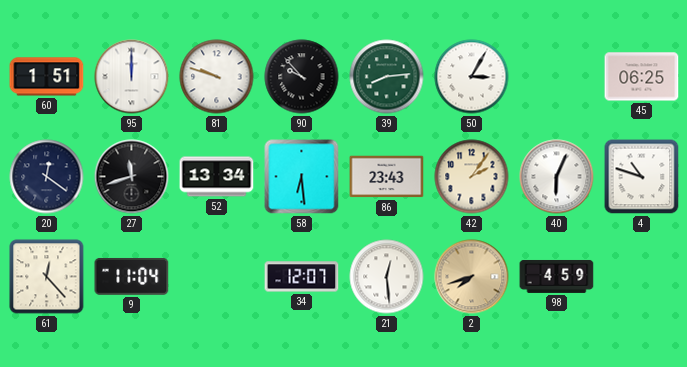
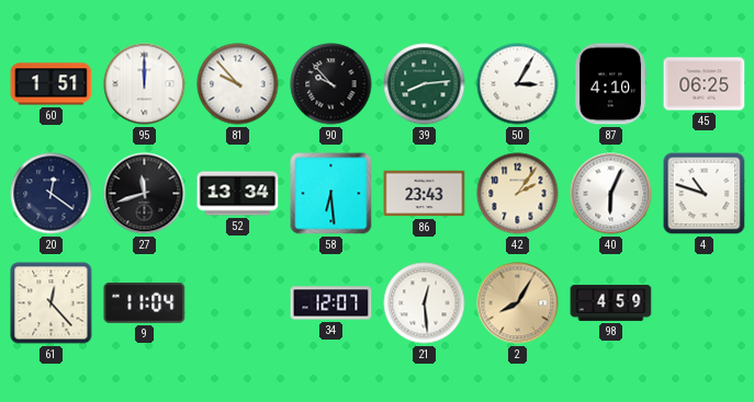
81: 9:48 -> 9:53
87: none -> 4:10
2: 7:42 -> 8:05
